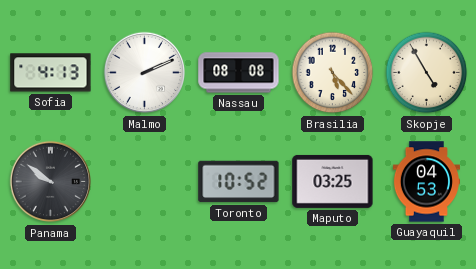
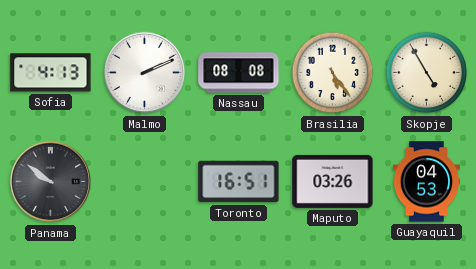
Brasilia: 5:23 -> 5:24
Toronto: 10:52 -> 16:51
Maputo: 03:25 -> 03:26
